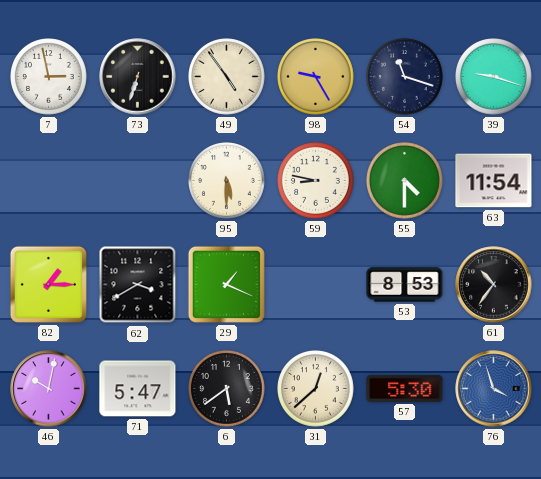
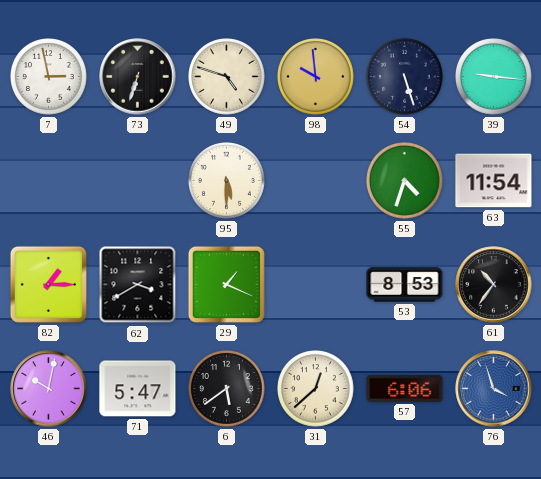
49: 4:54 -> 4:48
98: 9:25 -> 9:59
54: 11:18 -> 5:27
39: 9:18 -> 9:16
59: 8:47 -> none
55: 4:30 -> 4:33
57: 5:30 -> 6:06
